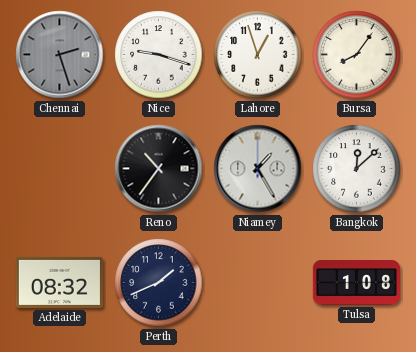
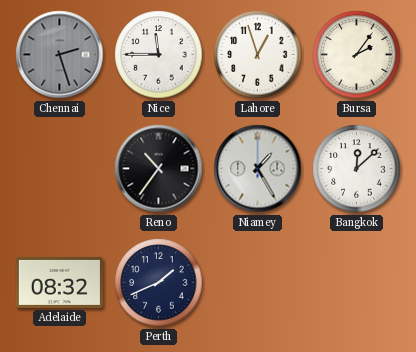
Nice: 9:18 -> 11:45
Bursa: 8:06 -> 2:06
Tulsa: 1:08 -> none
